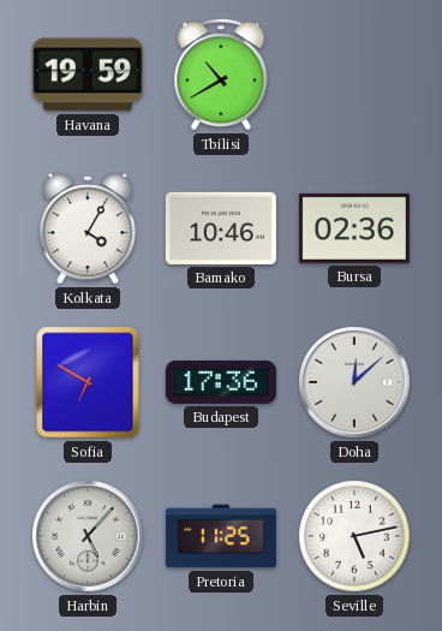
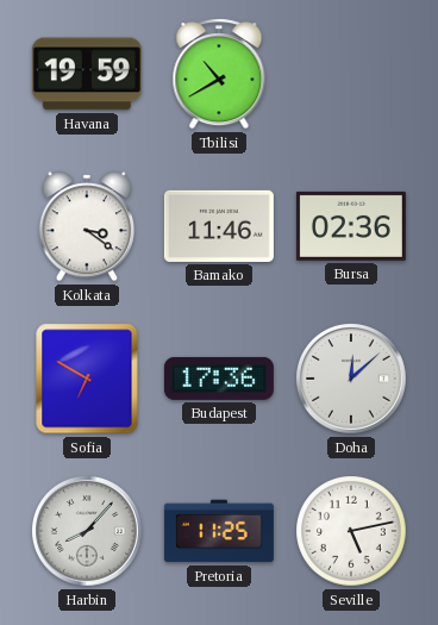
Kolkata: 4:05 -> 3:21
Bamako: 10:46 -> 11:46
Harbin: 5:07 -> 8:07
